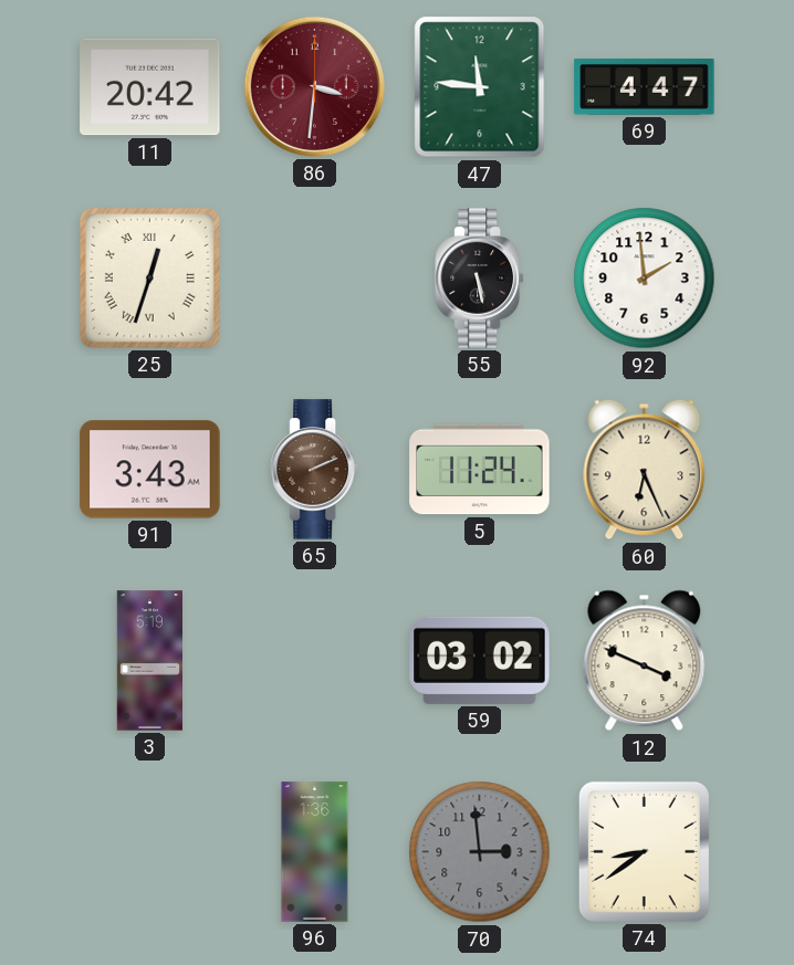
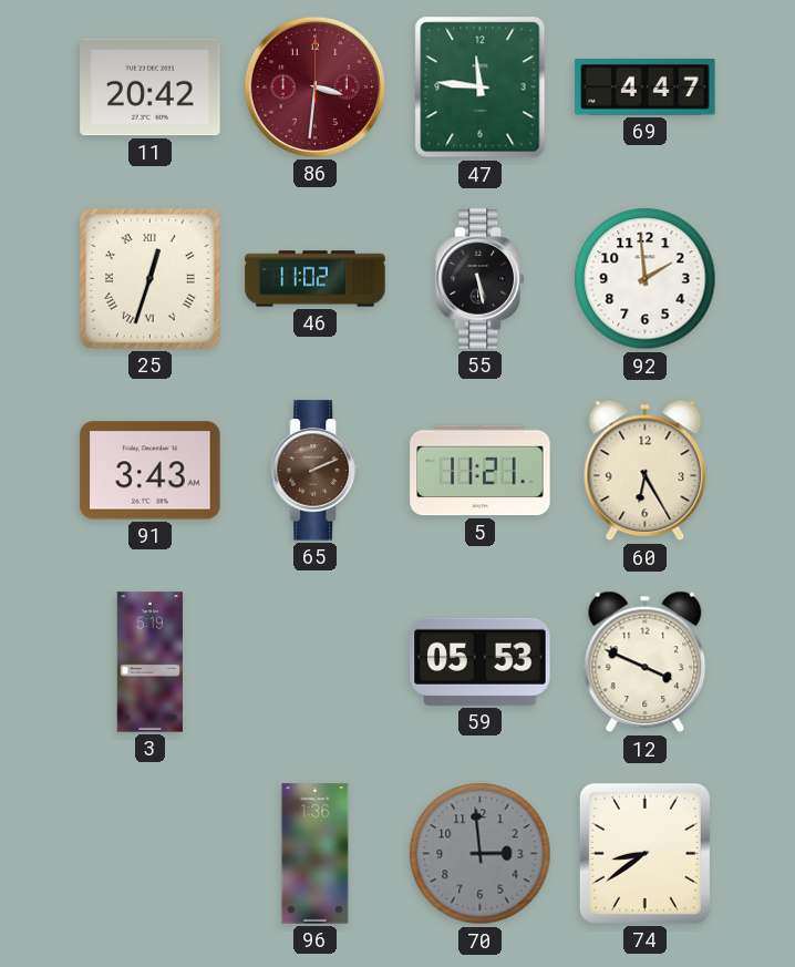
46: none -> 11:02
5: 11:24 -> 11:21
60: 6:26 -> 6:25
59: 03:02 -> 05:53
